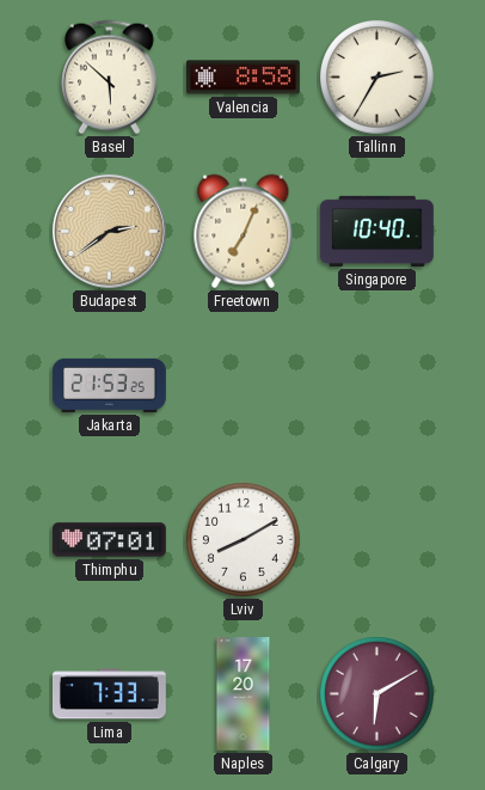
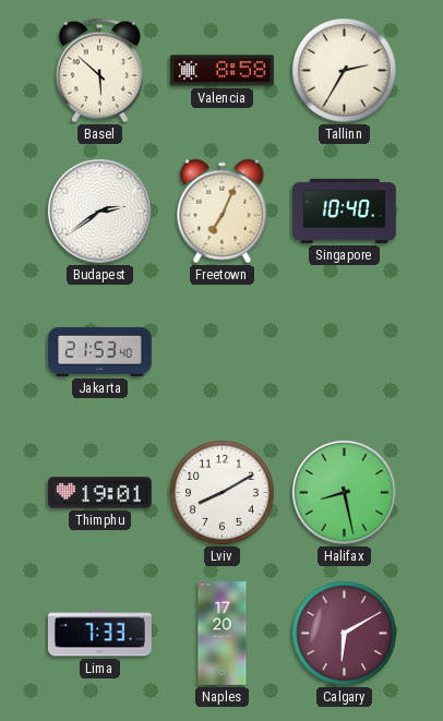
Budapest dial: champagne -> white
Jakarta: 21:53:25 -> 21:53:40
Thimphu: 07:01 -> 19:01
Halifax: none -> 8:28
